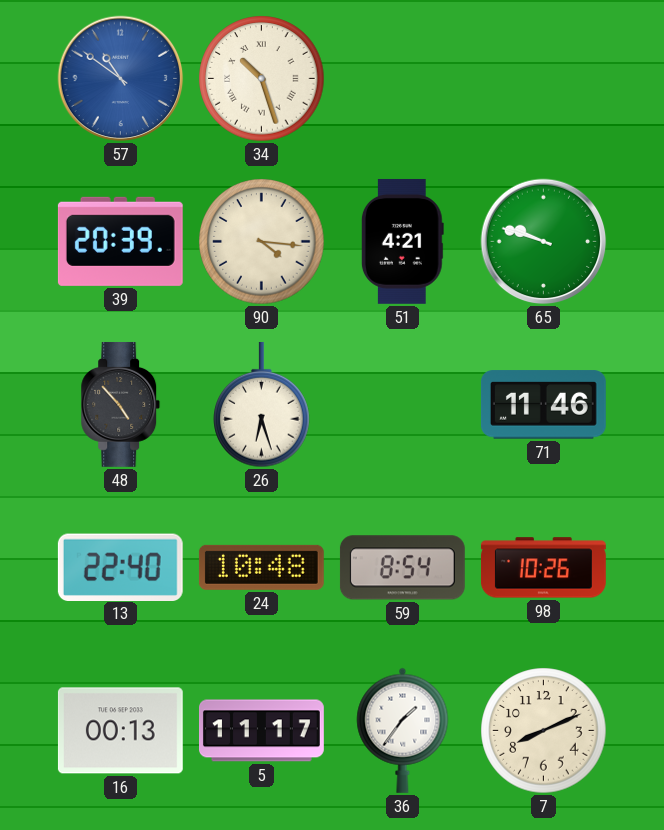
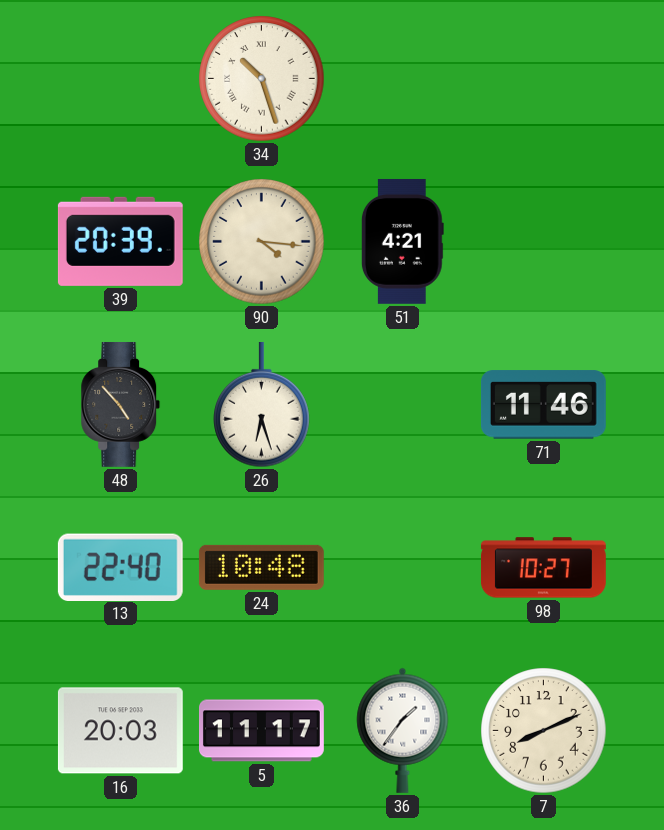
57: 10:51 -> none
65: 9:48 -> none
59: 8:54 -> none
98: 10:26 -> 10:27
16: 00:13 -> 20:03
